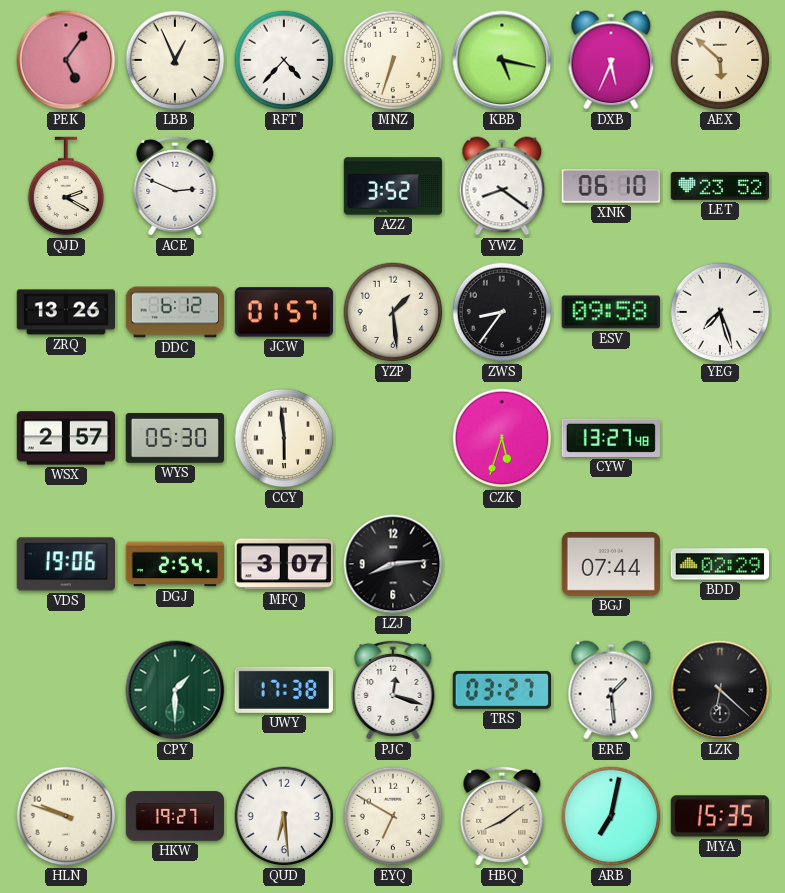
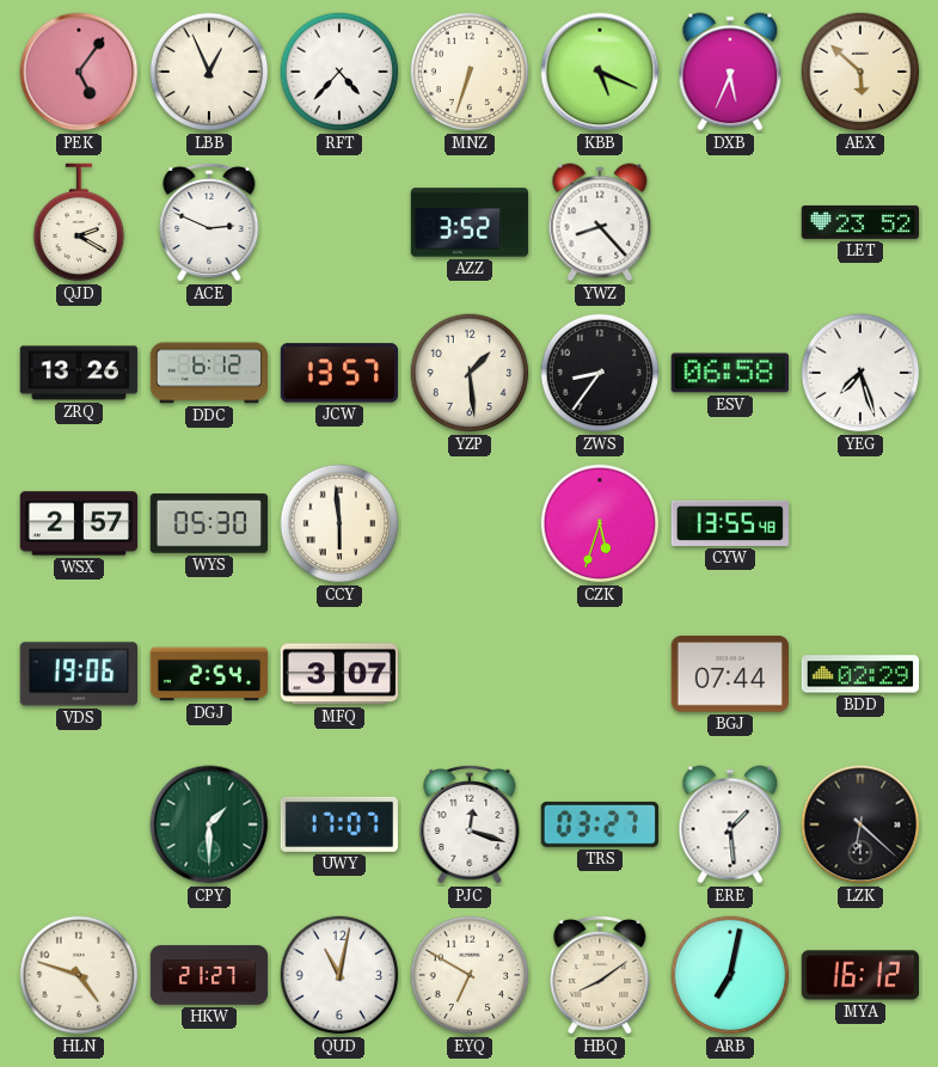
KBB: 5:17 -> 5:19
YWZ: 8:21 -> 8:23
XNK: 06:10 -> none
JCW: 01:57 -> 13:57
ESV: 09:58 -> 06:58
CYW: 13:27 -> 13:55
LZJ: 8:14 -> none
UWY: 17:38 -> 17:07
HLN: 9:48 -> 4:48
HKW: 19:27 -> 21:27
QUD: 6:29 -> 11:02
MYA: 15:35 -> 16:12
